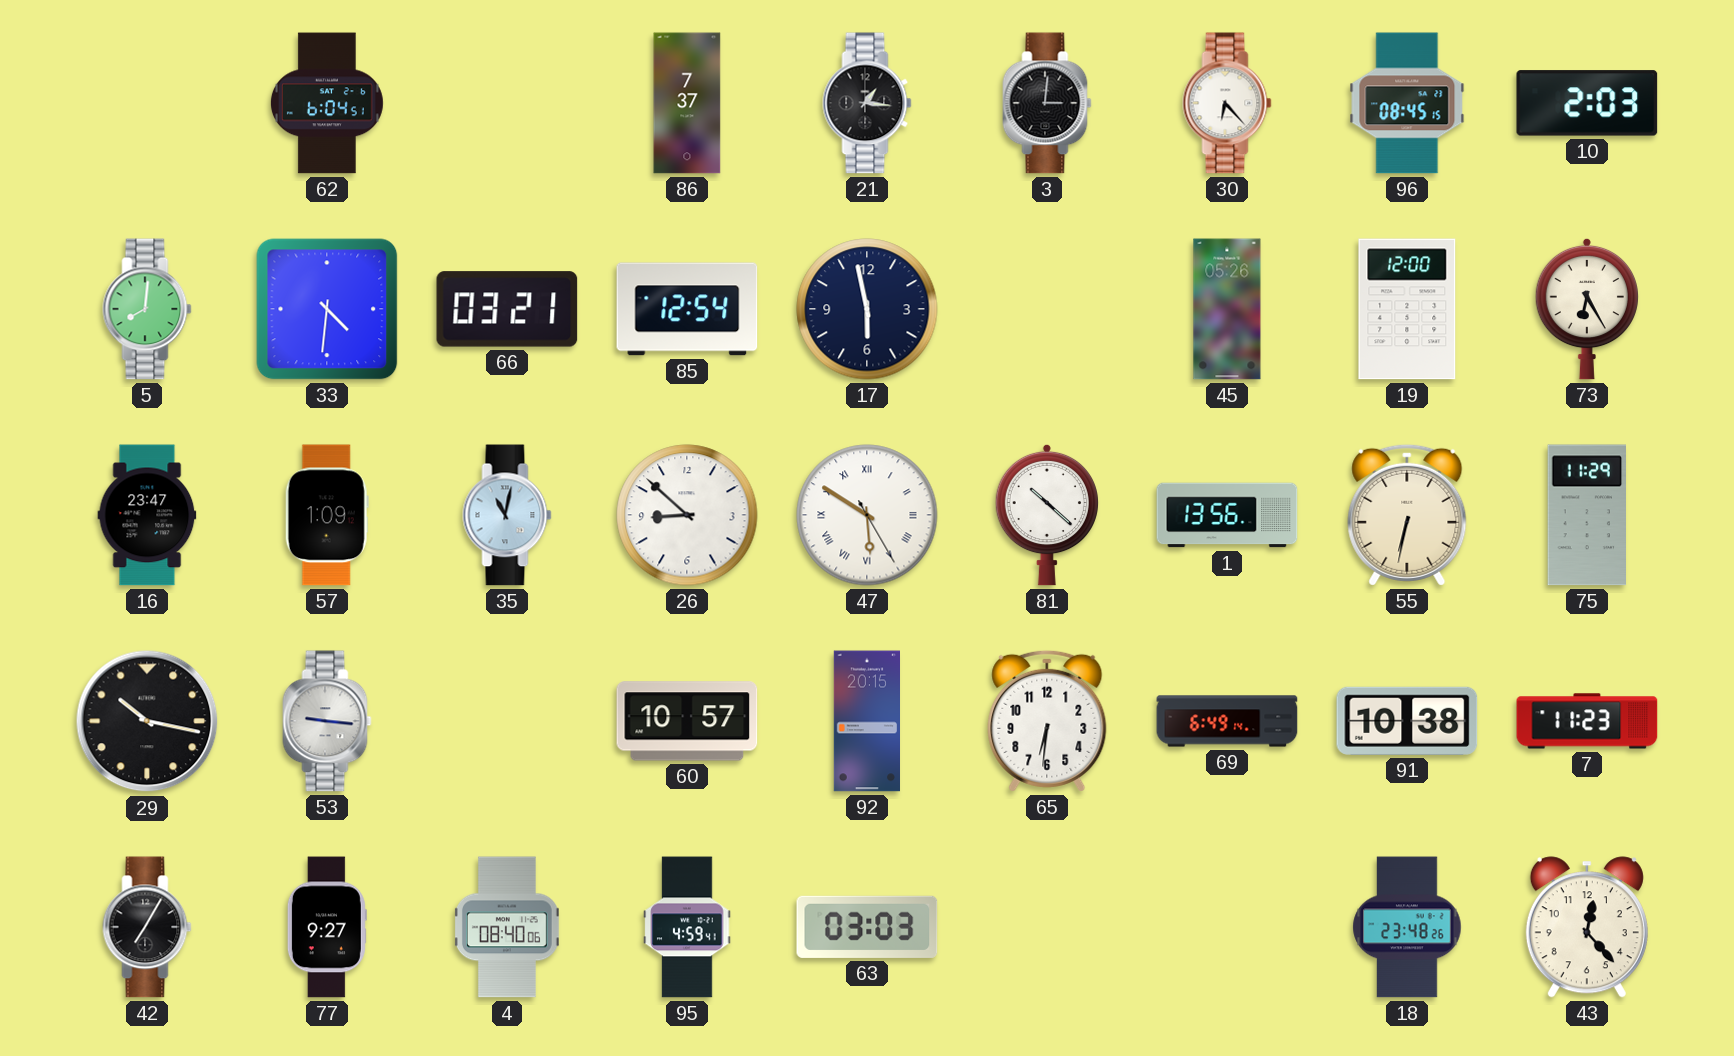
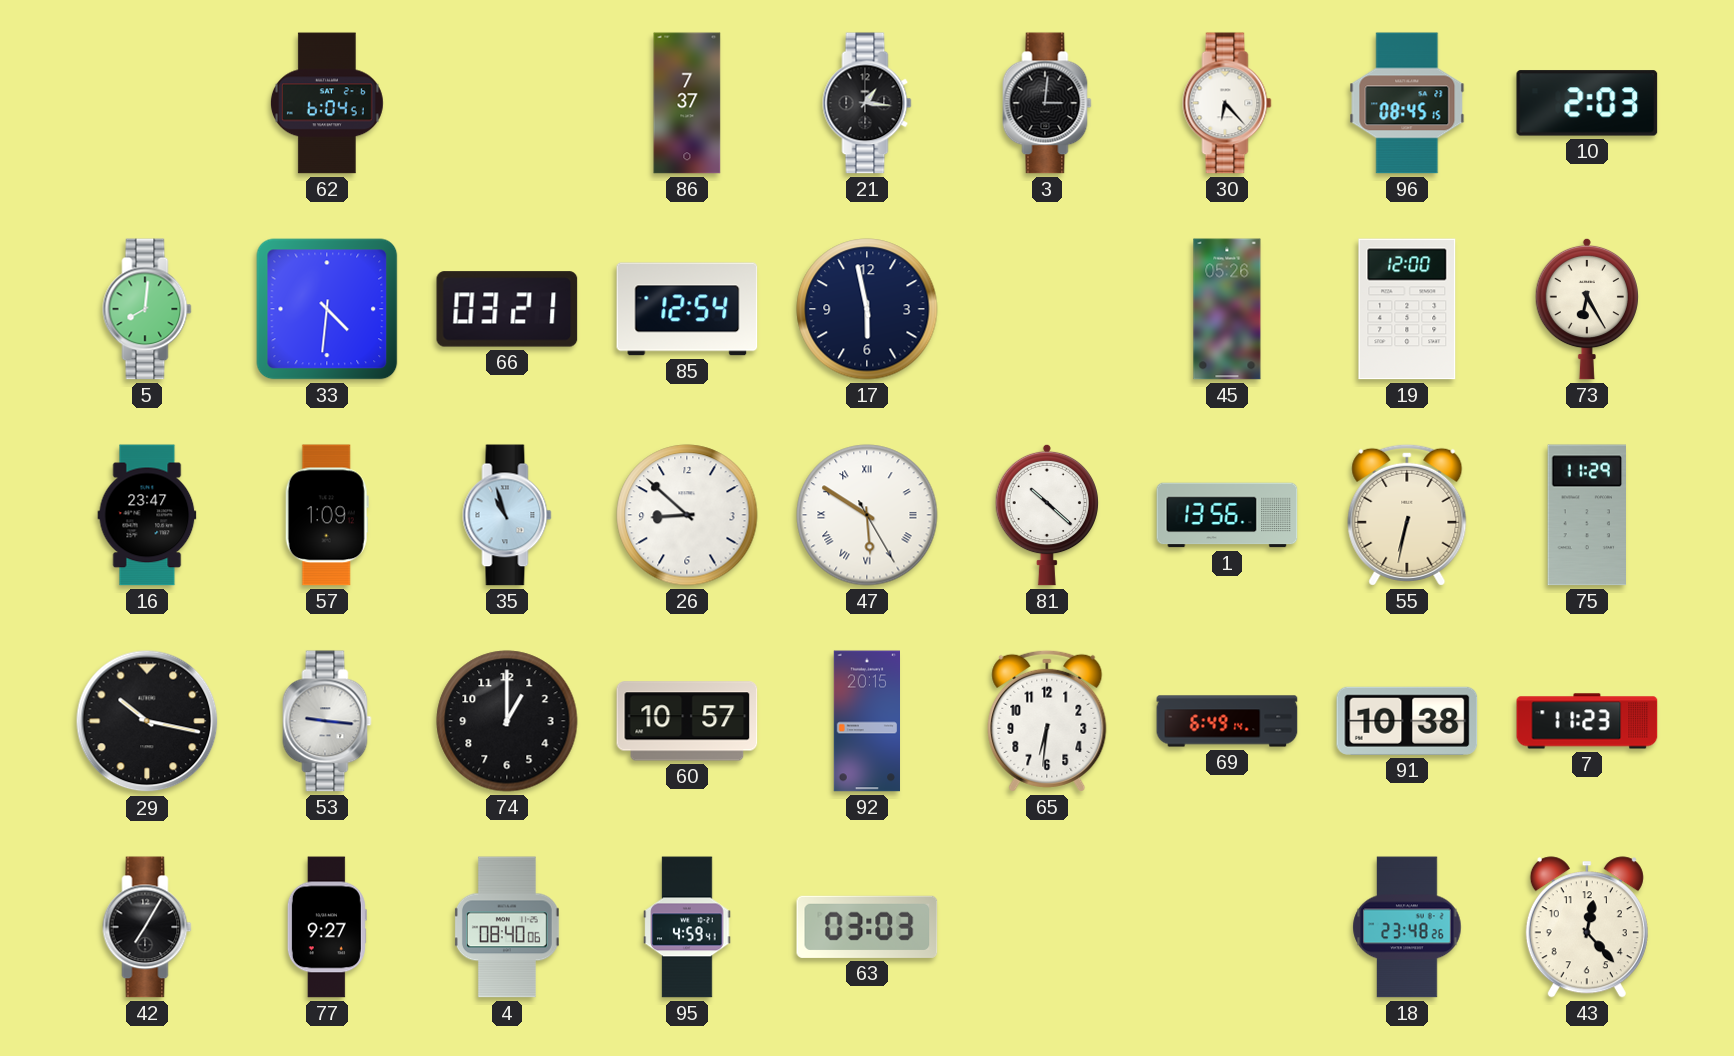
35: 11:02 -> 10:57
74: none -> 1:00
